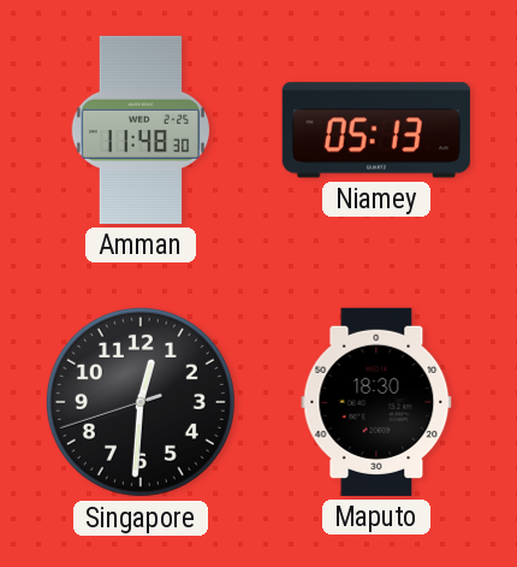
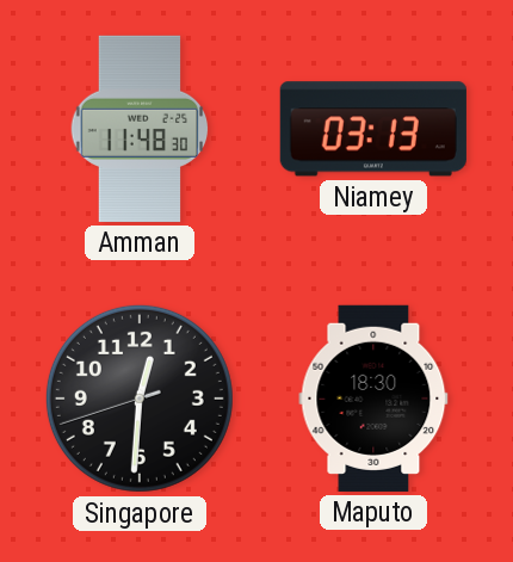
Niamey: 05:13 -> 03:13
